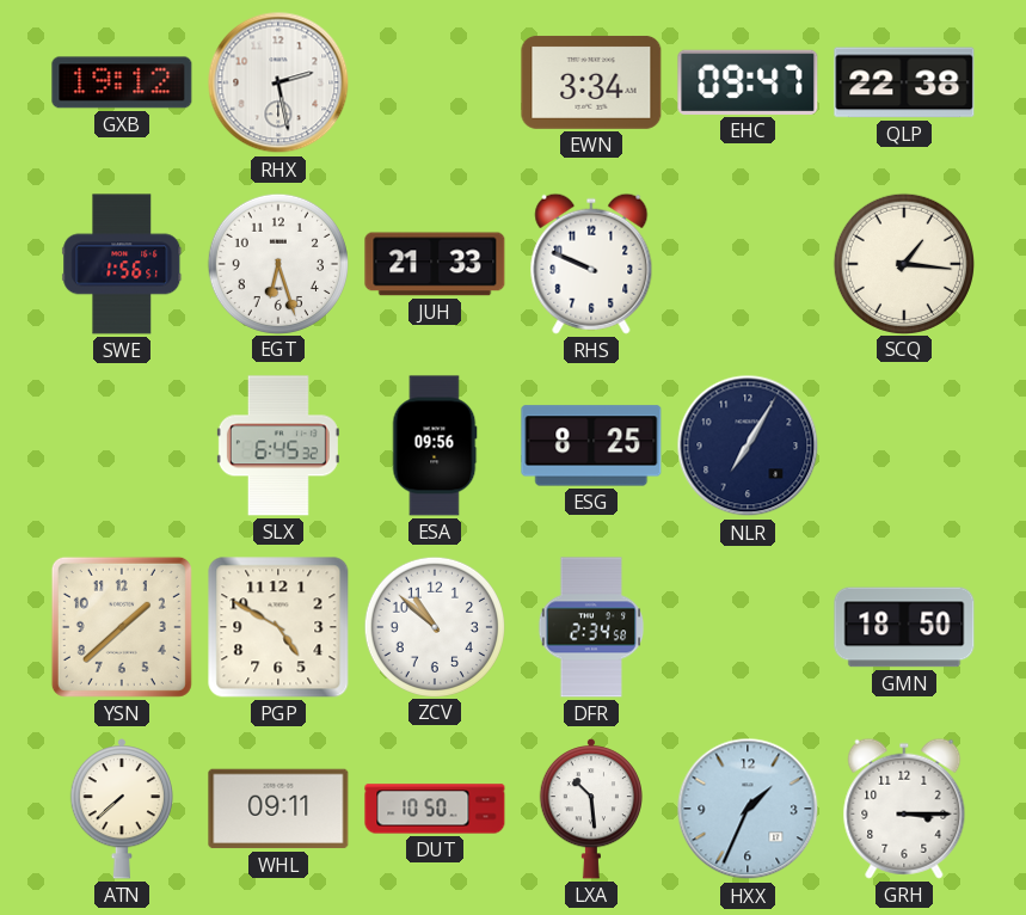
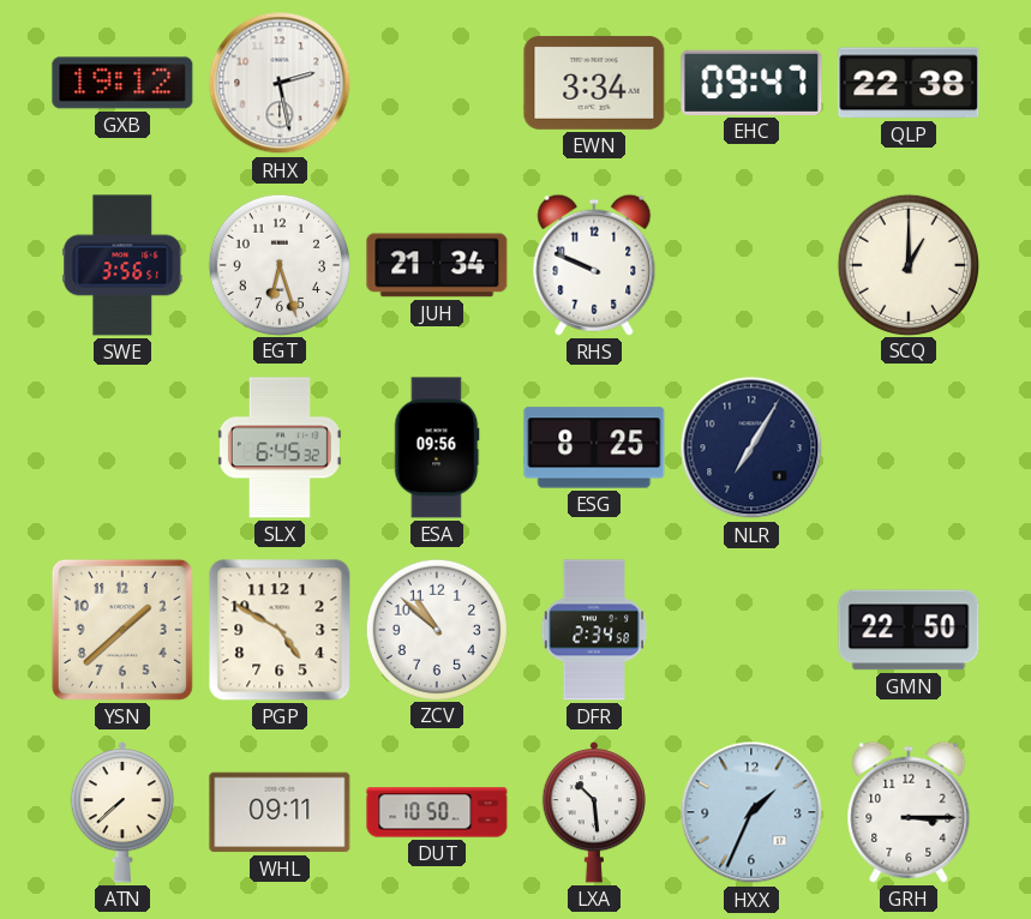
SWE: 1:56 -> 3:56
JUH: 21:33 -> 21:34
SCQ: 1:16 -> 1:00
GMN: 18:50 -> 22:50
